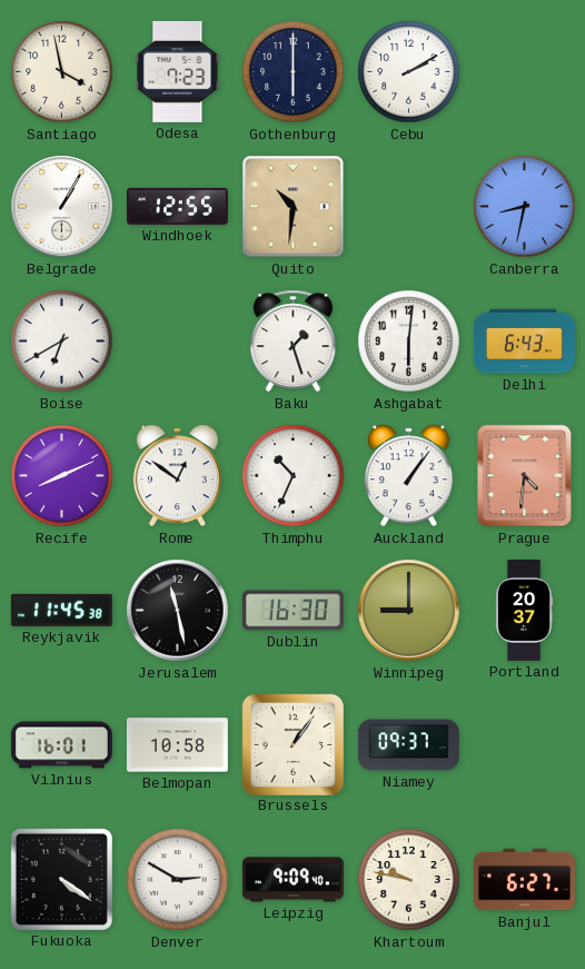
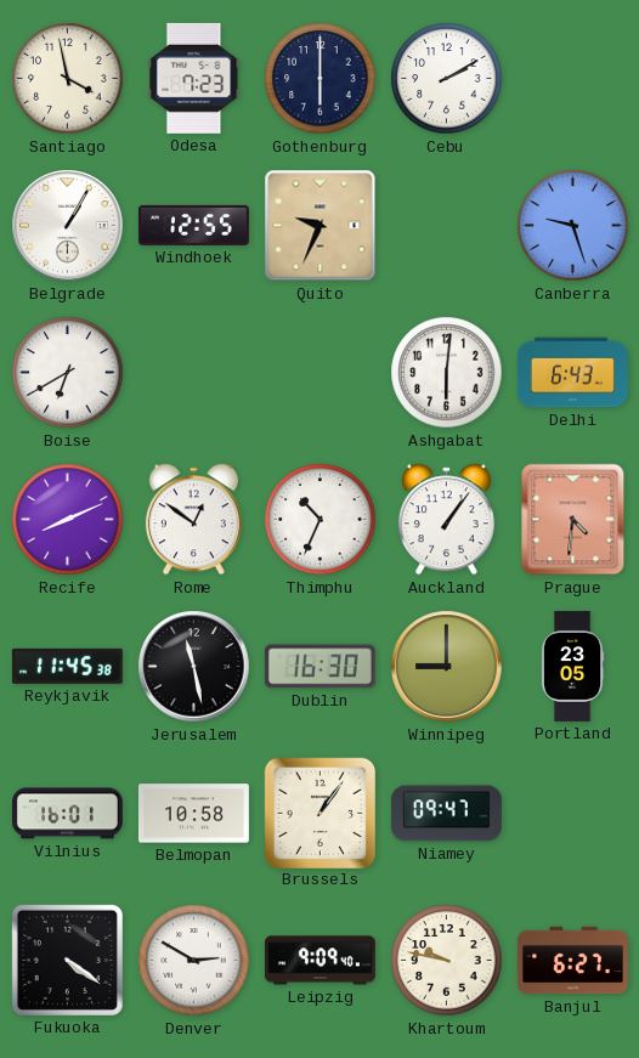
Quito: 10:31 -> 9:34
Canberra: 8:32 -> 9:27
Baku: 1:27 -> none
Portland: 20:37 -> 23:05
Niamey: 09:37 -> 09:47
